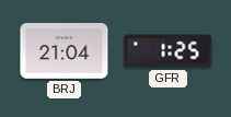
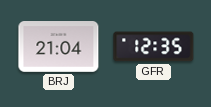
GFR: 1:25 -> 12:35
